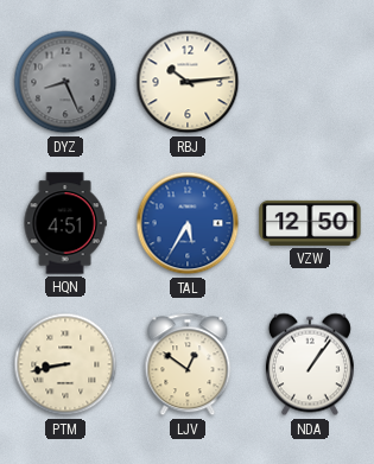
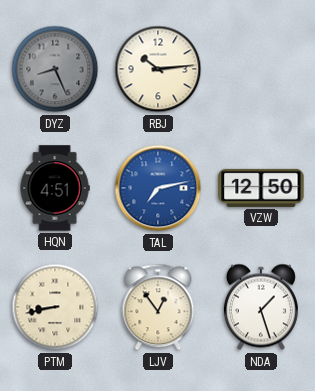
TAL: 5:35 -> 7:13
LJV: 12:51 -> 12:54
NDA: 1:06 -> 1:27
